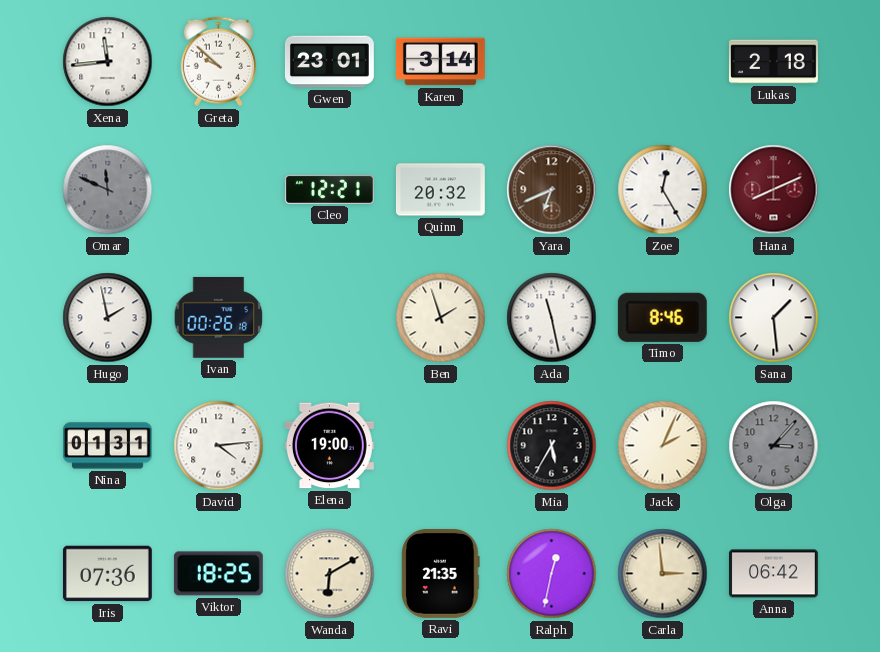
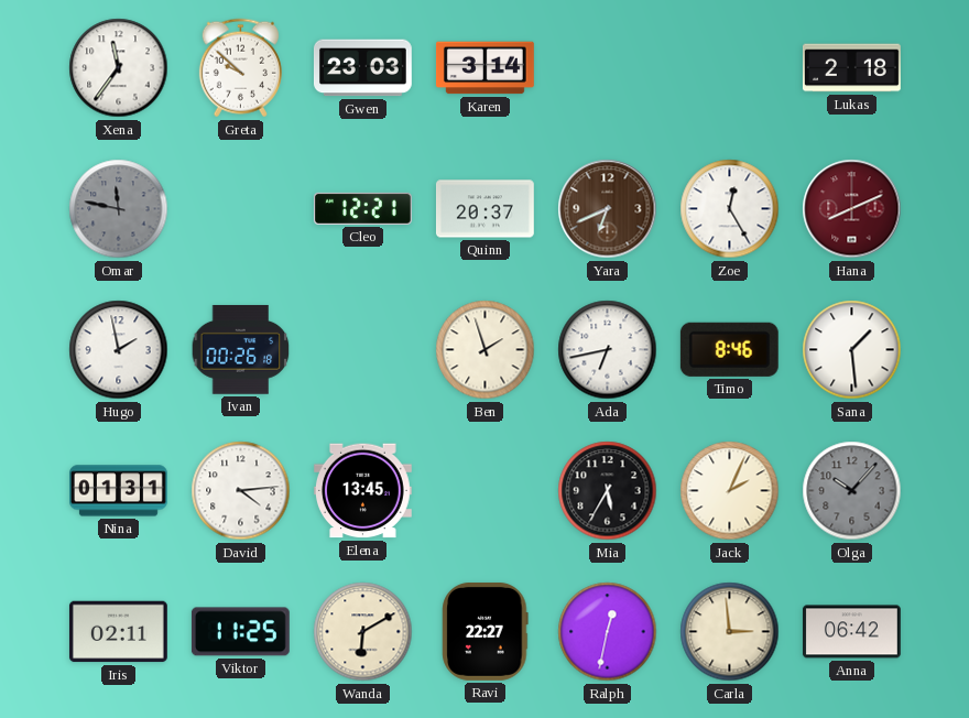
Xena: 11:44 -> 11:36
Gwen: 23:01 -> 23:03
Omar: 11:49 -> 11:47
Quinn: 20:32 -> 20:37
Ada: 11:28 -> 6:43
Elena: 19:00 -> 13:45
Olga: 3:07 -> 10:07
Iris: 07:36 -> 02:11
Viktor: 18:25 -> 11:25
Ravi: 21:35 -> 22:27
